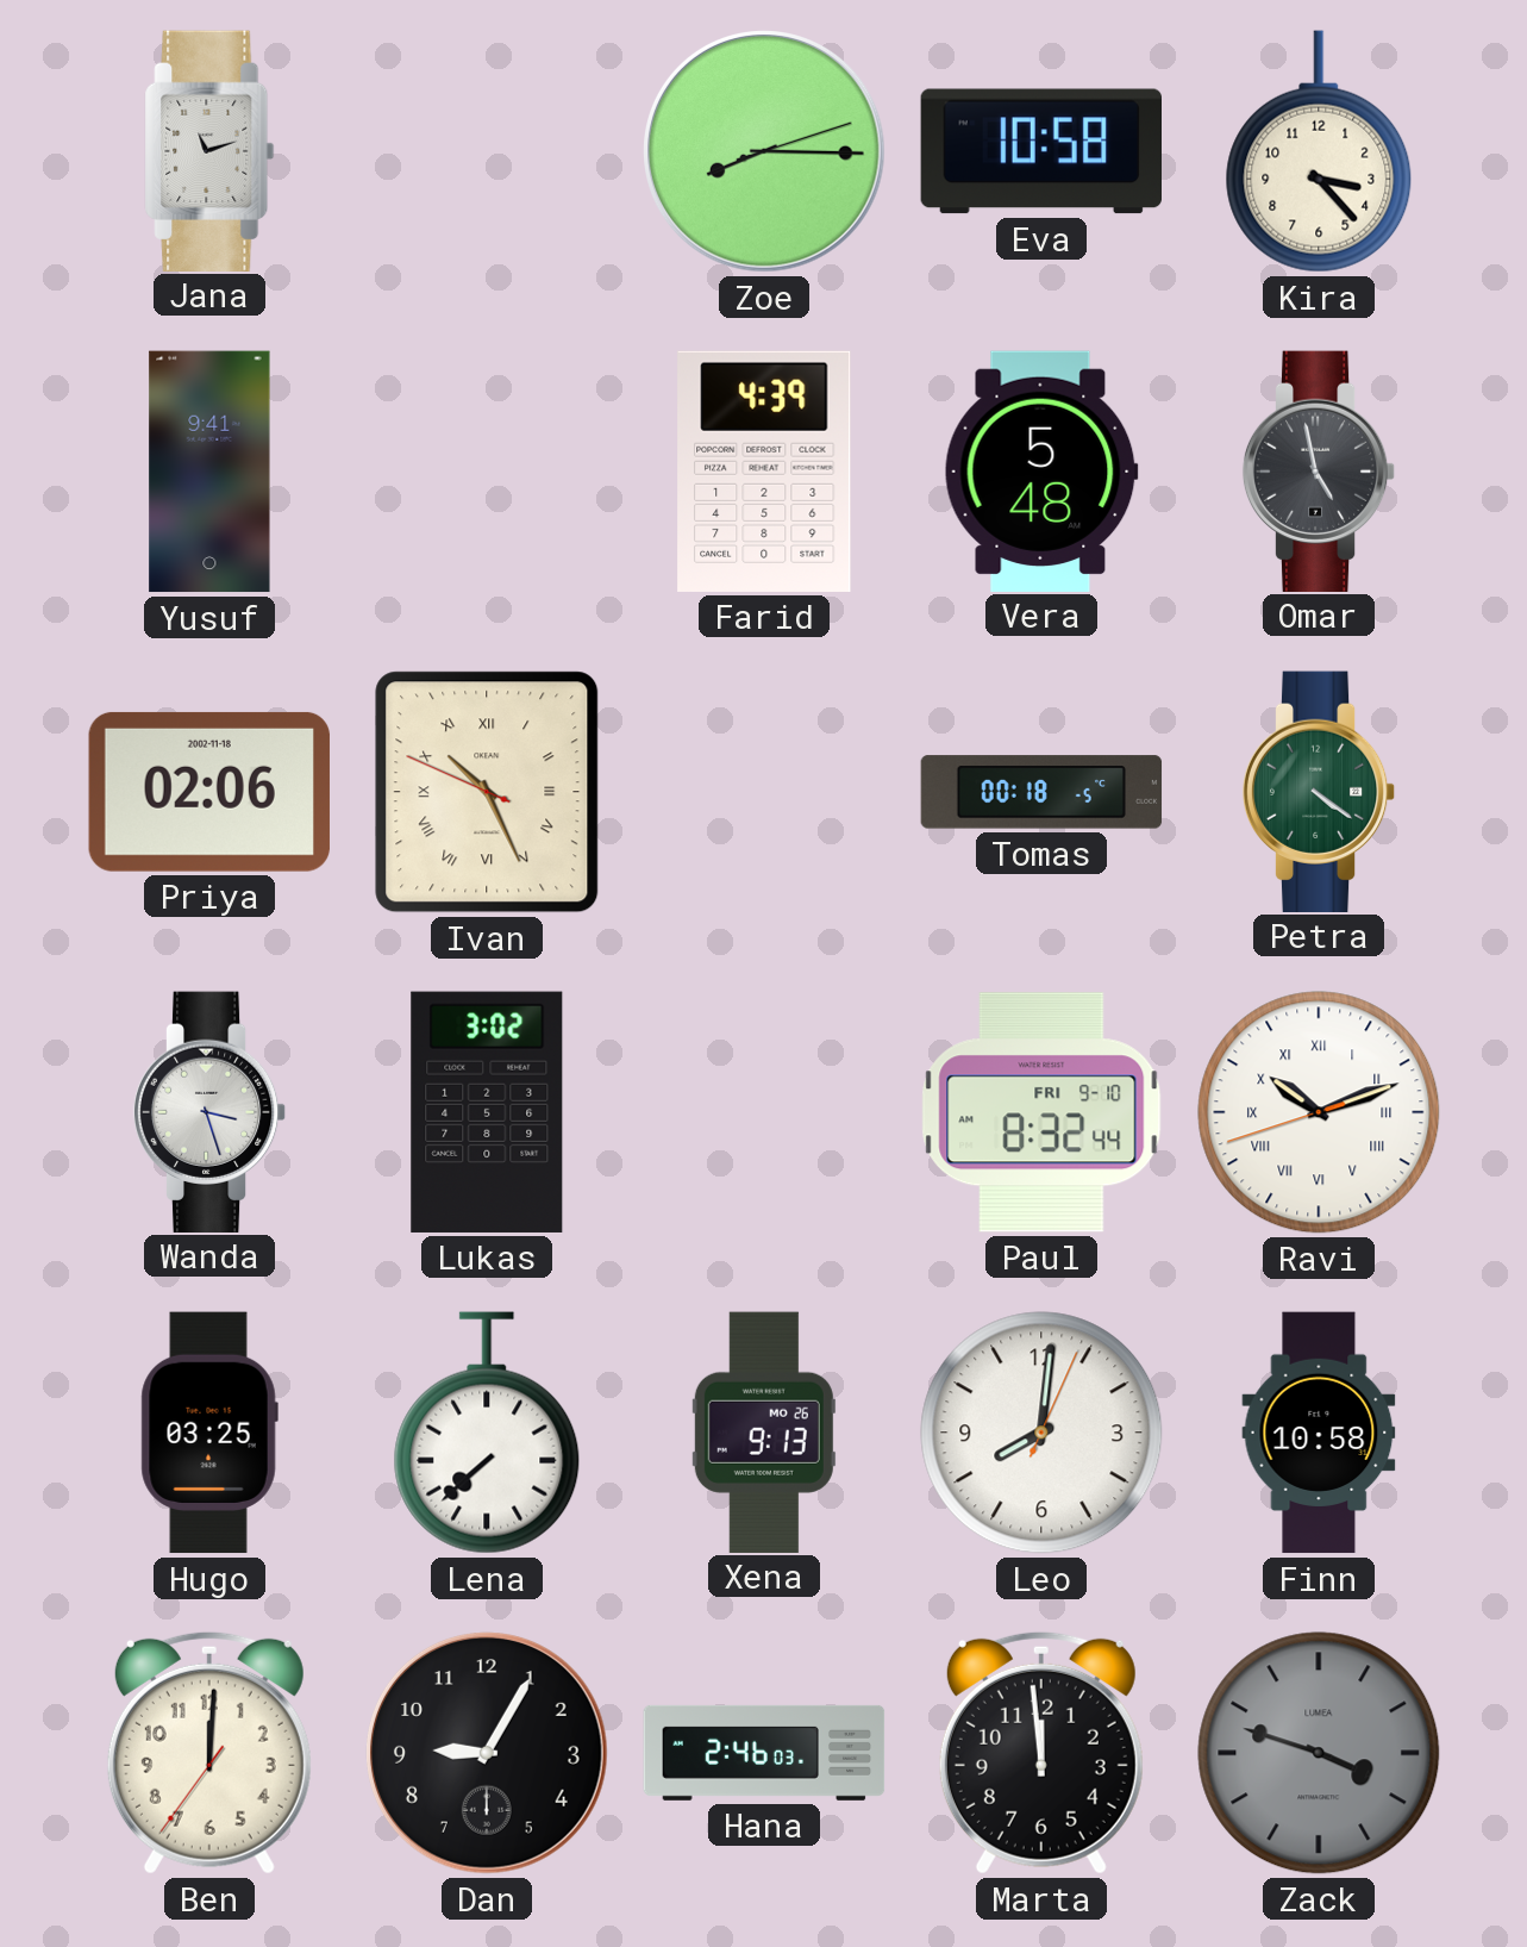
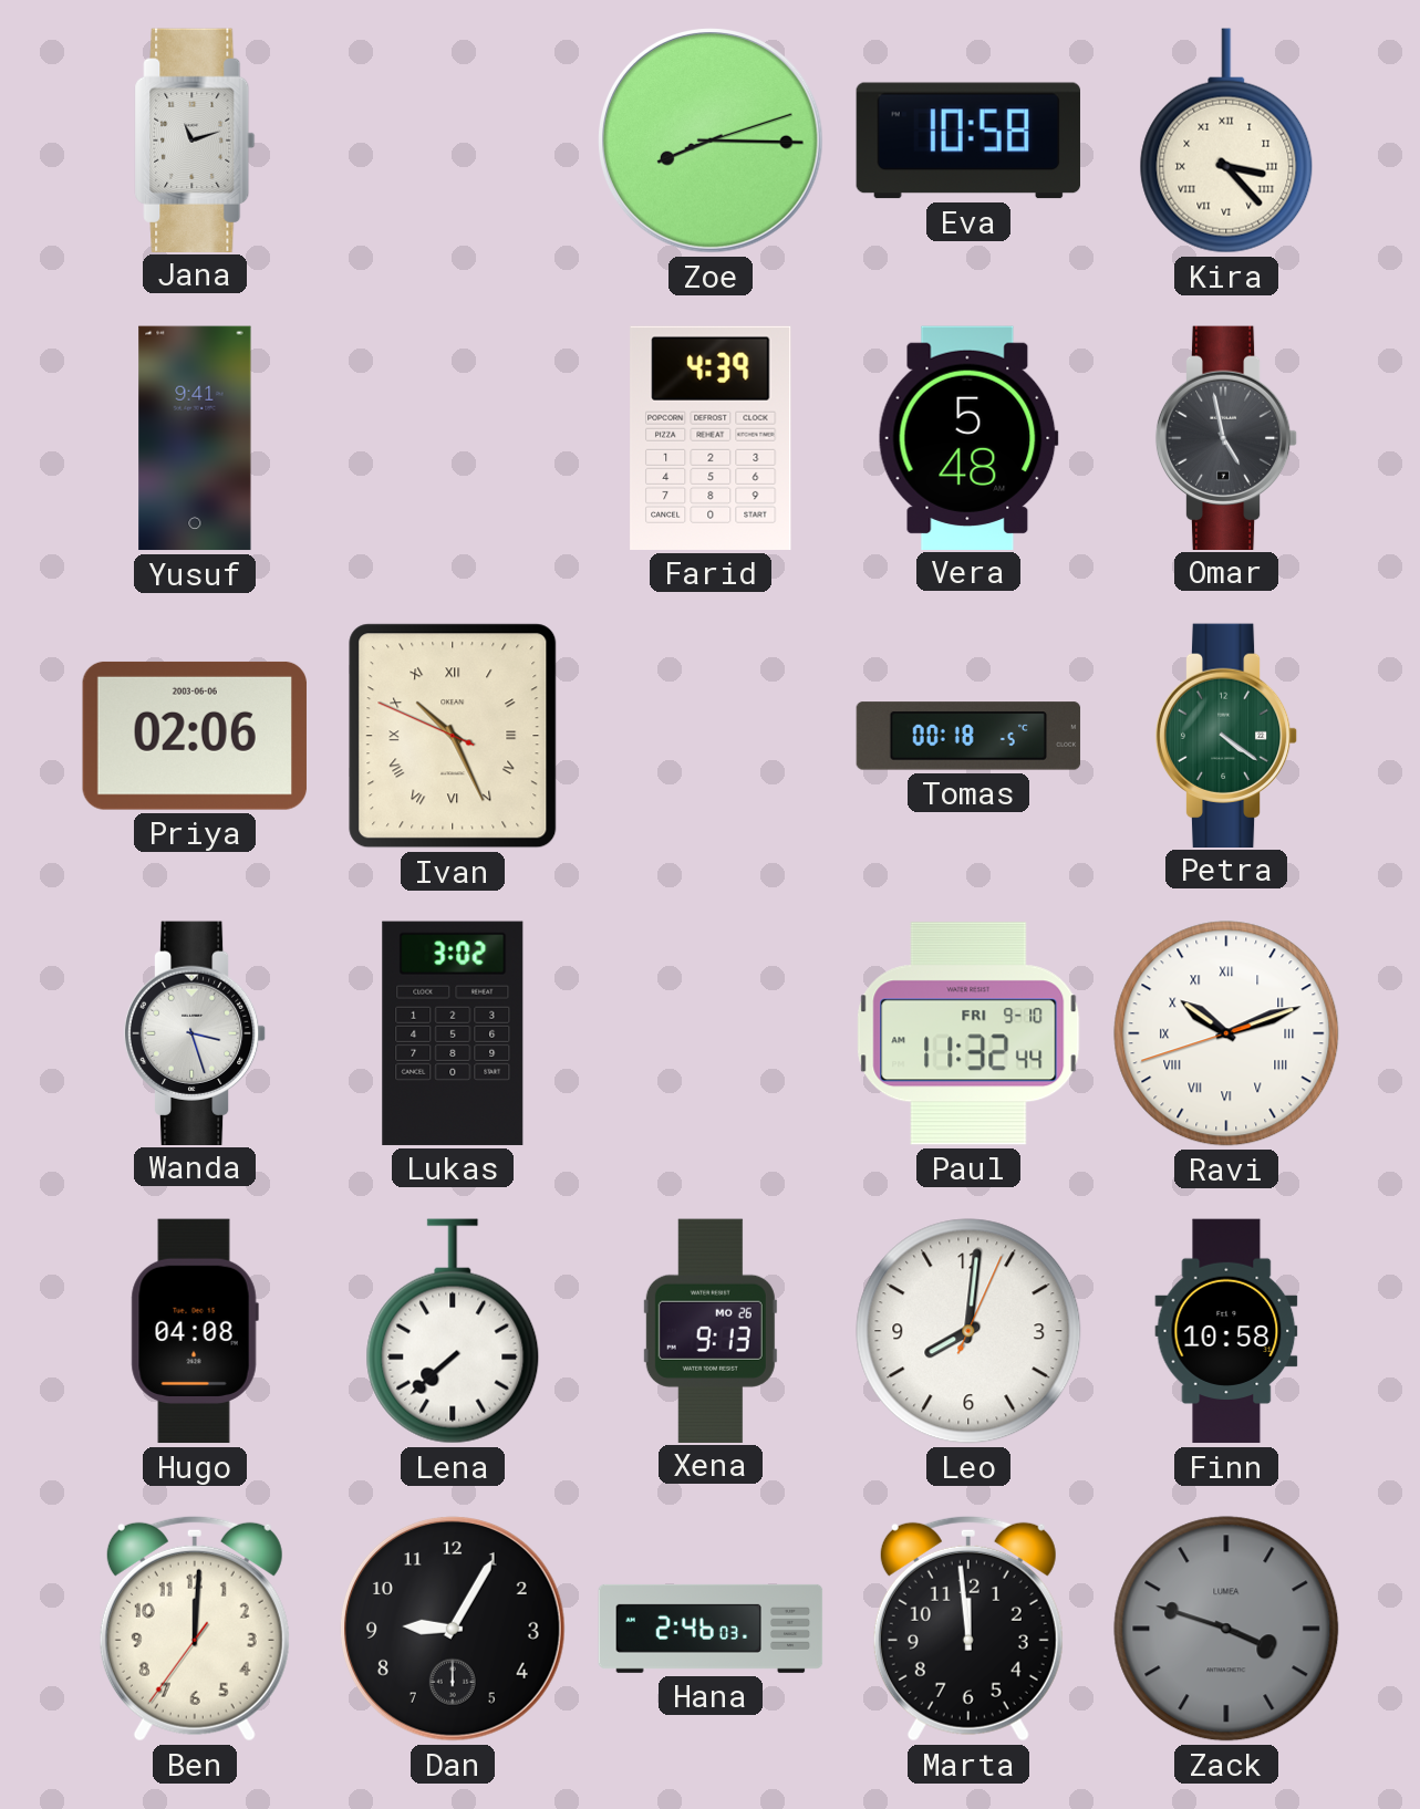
Kira numerals: Arabic -> Roman
Priya date: 2002-11-18 -> 2003-06-06
Paul: 8:32 -> 11:32
Hugo: 03:25 -> 04:08
